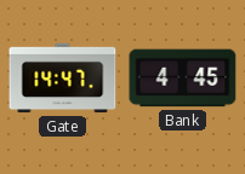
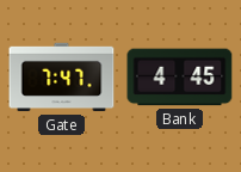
Gate: 14:47 -> 7:47
